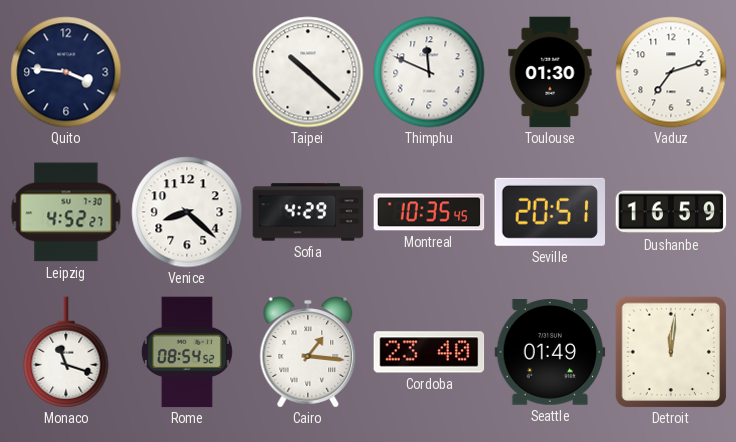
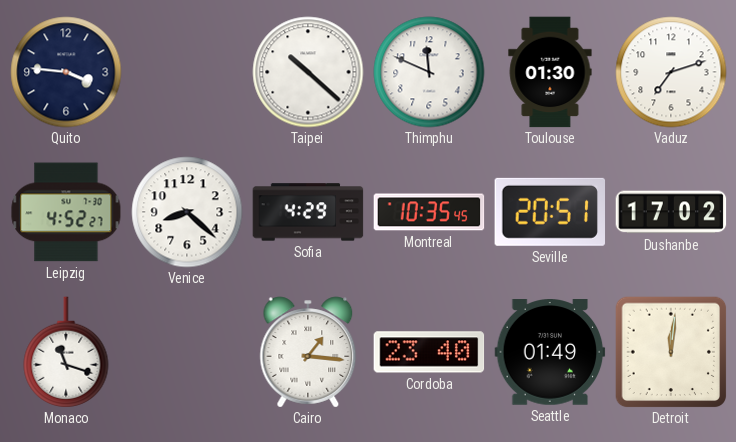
Dushanbe: 16:59 -> 17:02
Rome: 08:54 -> none
